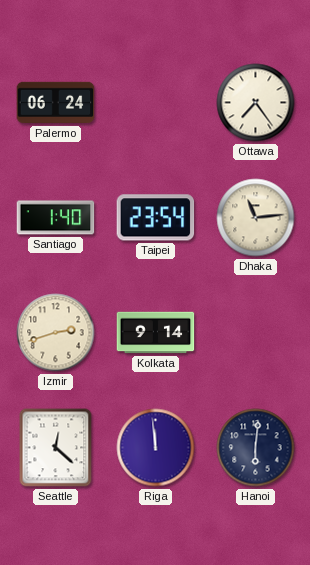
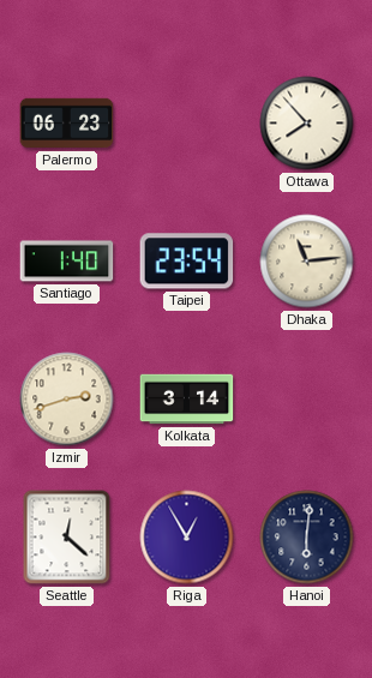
Palermo: 06:24 -> 06:23
Ottawa: 7:24 -> 7:53
Kolkata: 9:14 -> 3:14
Riga: 11:59 -> 12:55
